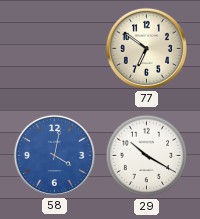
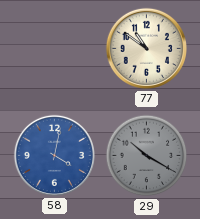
77: 6:51 -> 10:51
29 dial: white -> grey
